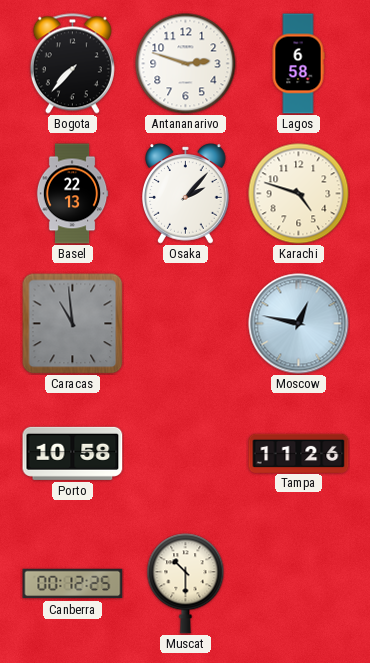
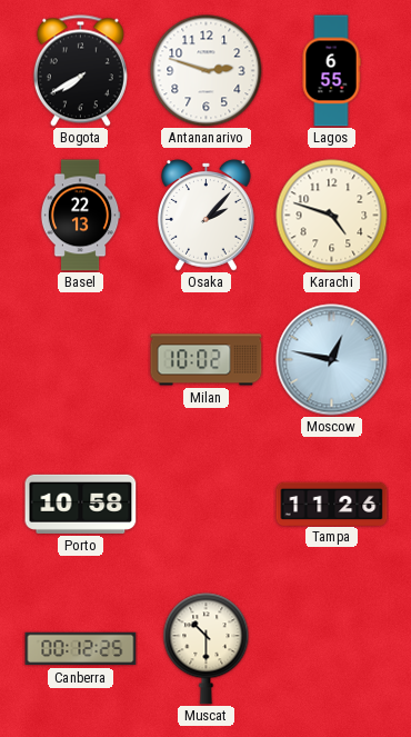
Bogota: 7:37 -> 7:40
Lagos: 6:58 -> 6:55
Caracas: 10:59 -> none
Milan: none -> 10:02
